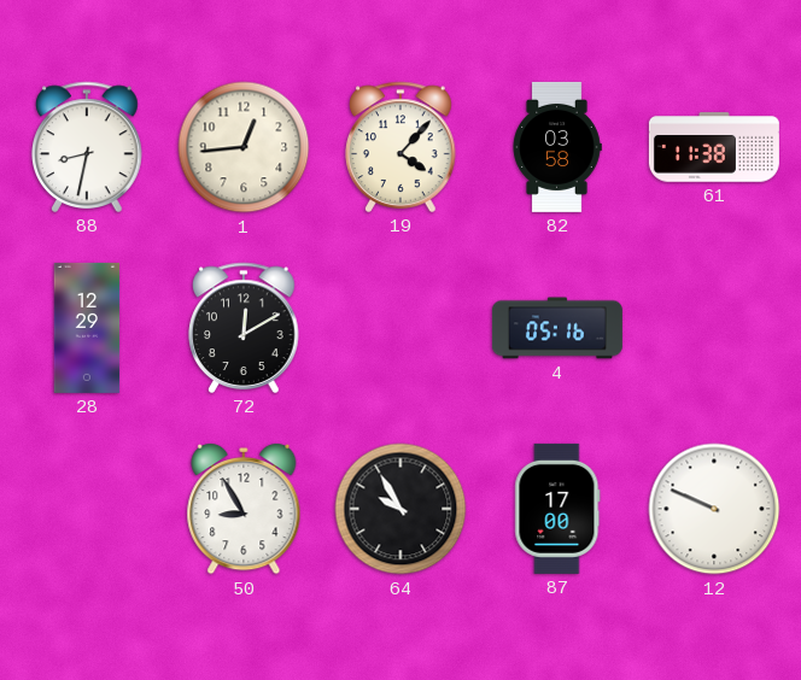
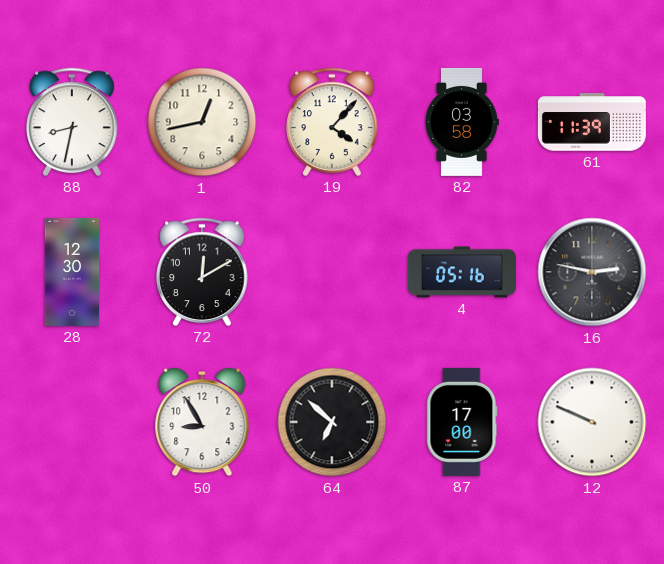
1: 12:44 -> 12:43
61: 11:38 -> 11:39
28: 12:29 -> 12:30
16: none -> 2:47
64: 9:55 -> 6:52
